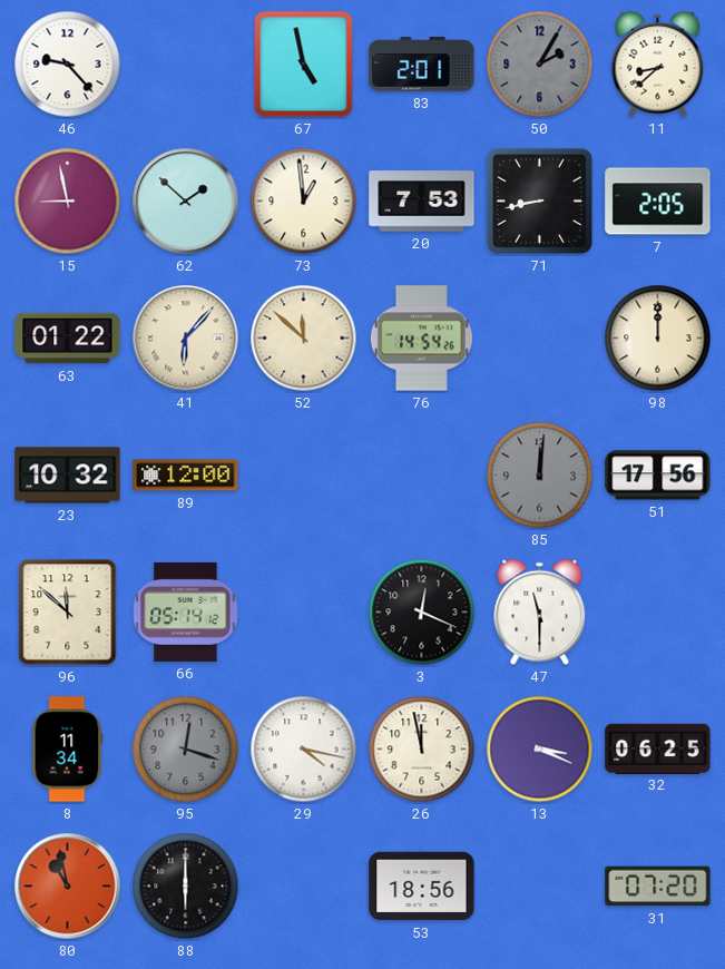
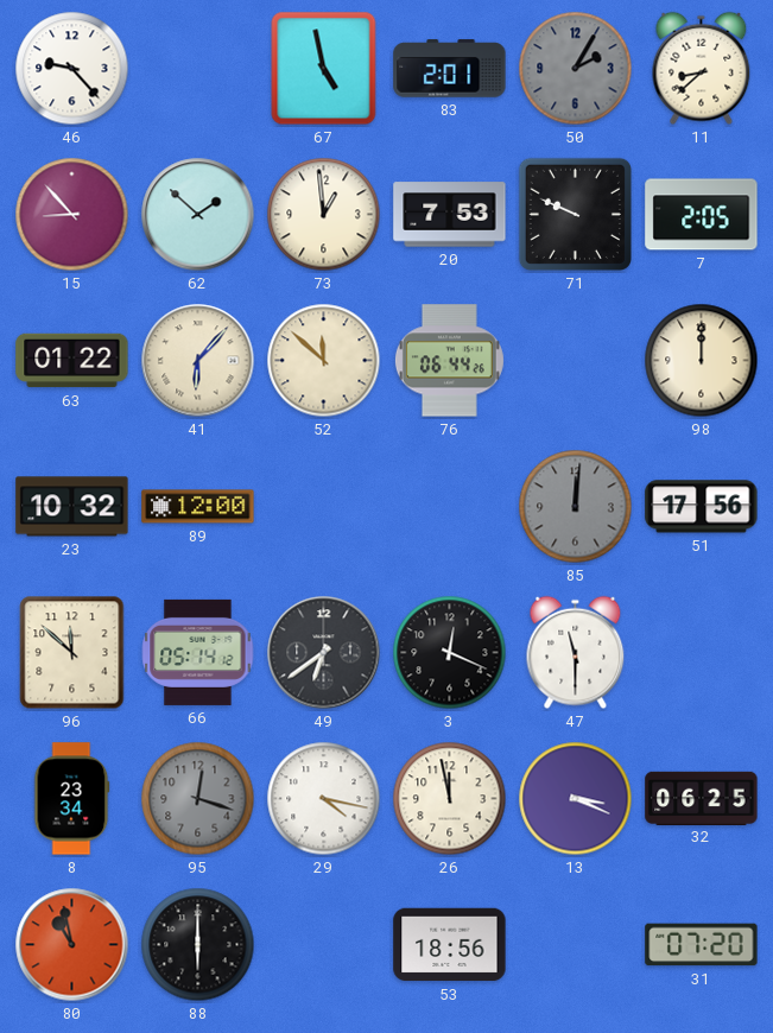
15: 8:58 -> 8:53
71: 8:43 -> 9:49
76: 14:54 -> 06:44
49: none -> 6:39
8: 11:34 -> 23:34
